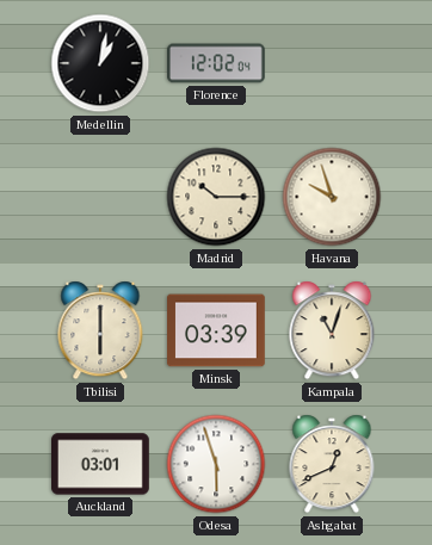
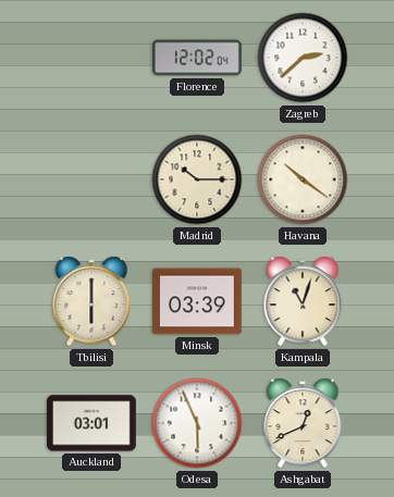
Medellin: 1:02 -> none
Zagreb: none -> 2:38
Havana: 9:57 -> 10:21
Odesa: 5:57 -> 5:56
